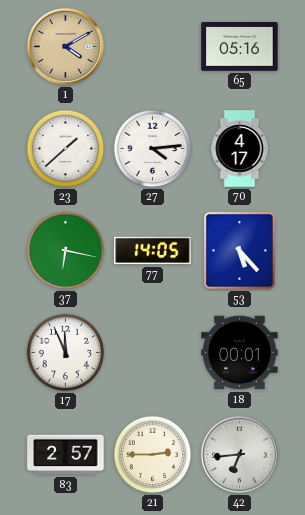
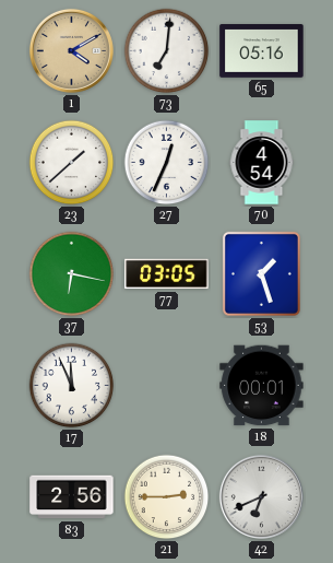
73: none -> 7:01
27: 4:14 -> 12:34
70: 4:17 -> 4:54
77: 14:05 -> 03:05
53: 5:23 -> 1:27
83: 2:57 -> 2:56
42: 6:44 -> 6:41
